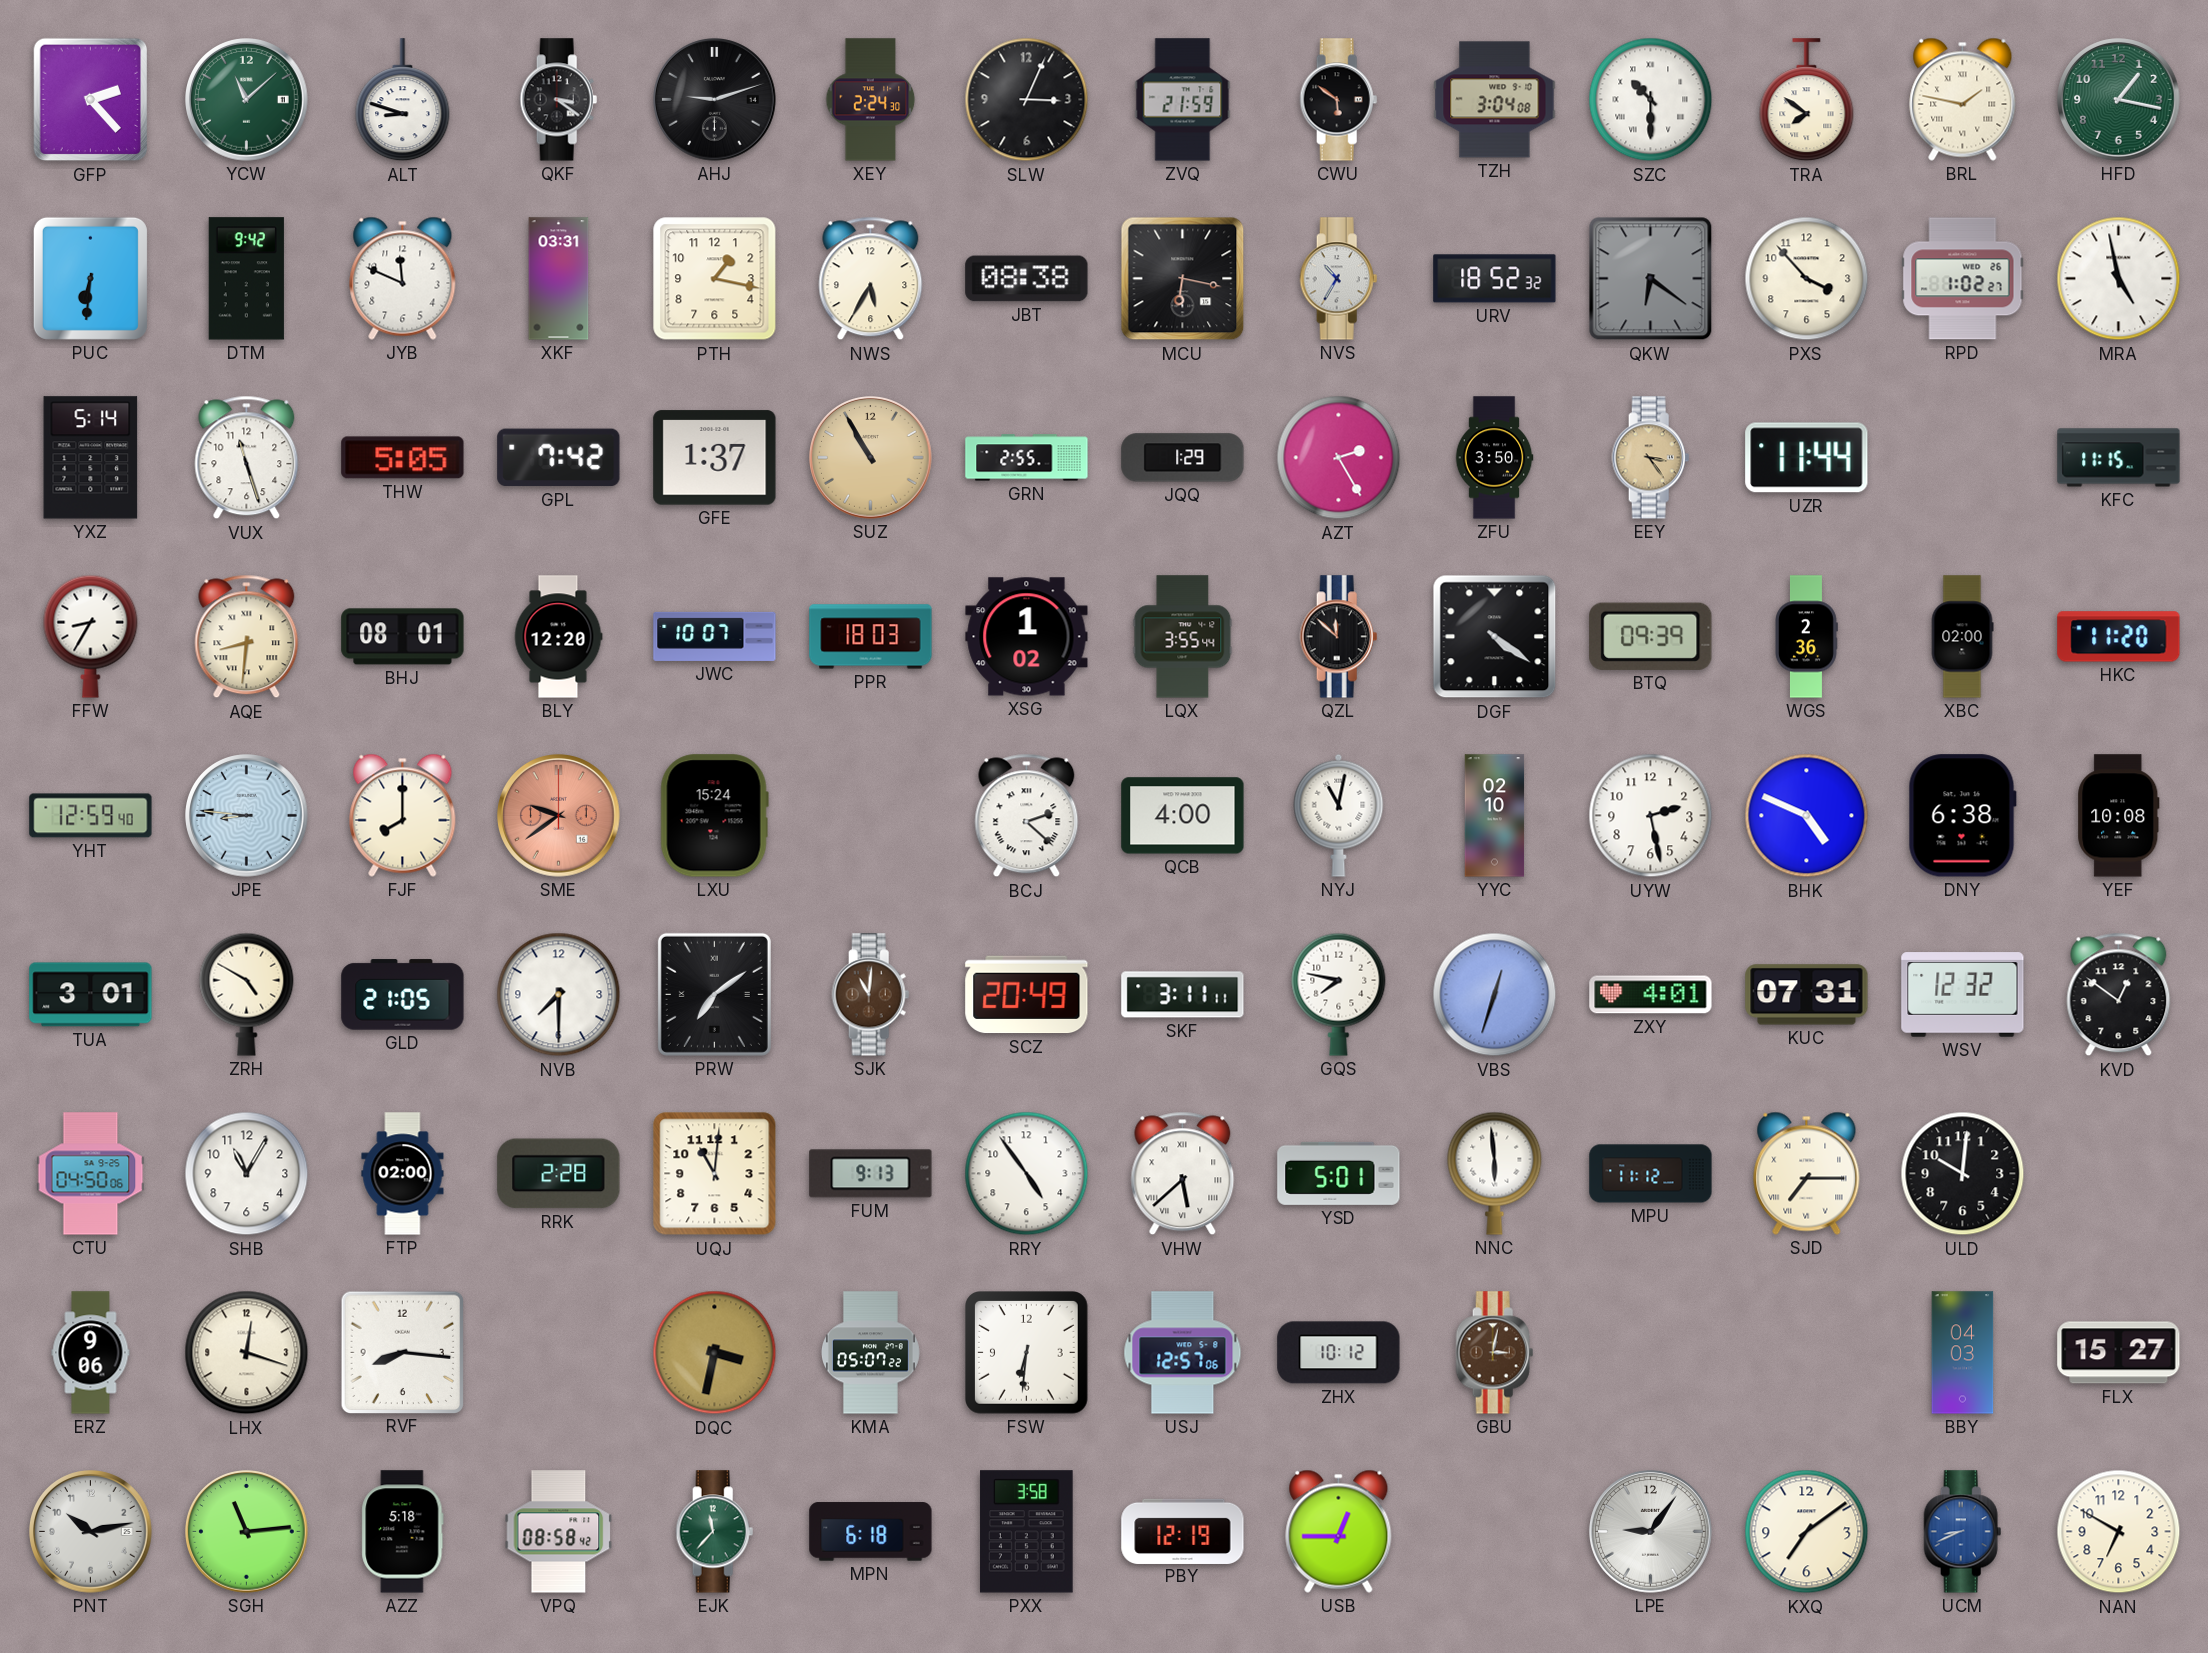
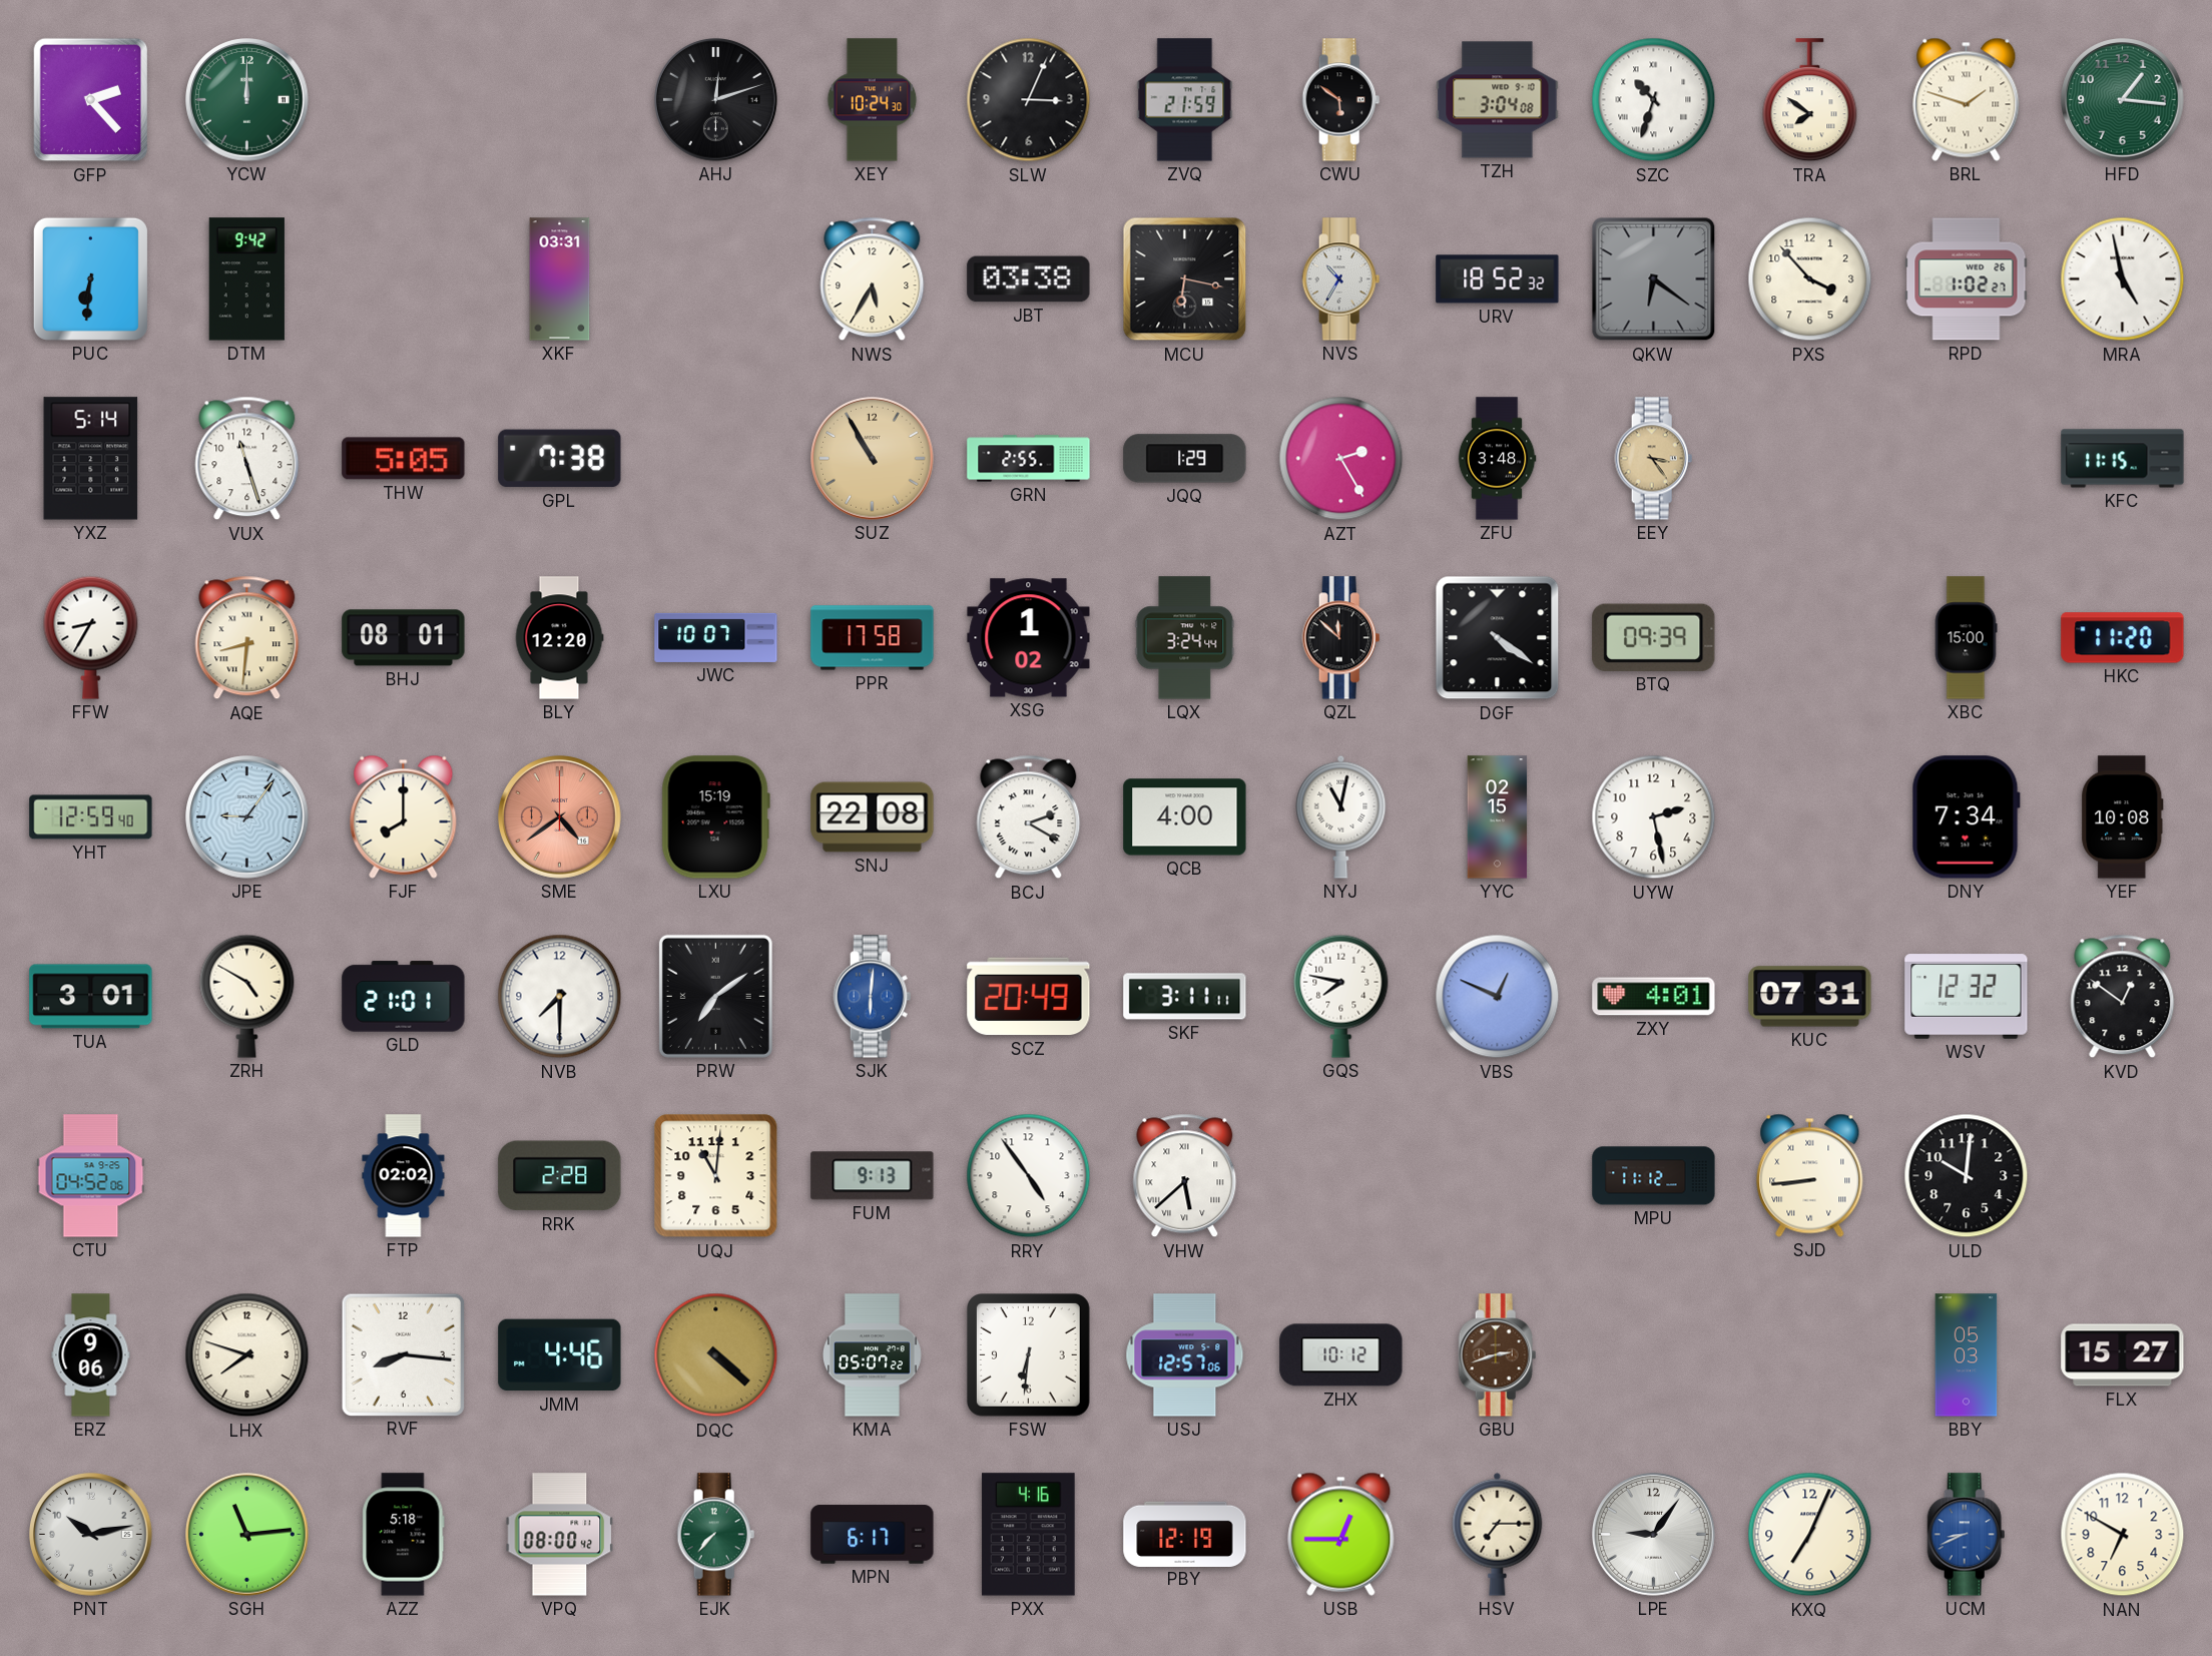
YCW: 11:08 -> 12:00
ALT: 8:48 -> none
QKF: 3:21 -> none
AHJ: 9:12 -> 12:12
XEY: 2:24 -> 10:24
SZC: 10:30 -> 10:33
BRL: 1:47 -> 1:48
HFD: 1:17 -> 1:16
JYB: 11:49 -> none
PTH: 1:17 -> none
JBT: 08:38 -> 03:38
GPL: 7:42 -> 7:38
GFE: 1:37 -> none
ZFU: 3:50 -> 3:48
UZR: 11:44 -> none
PPR: 18:03 -> 17:58
LQX: 3:55 -> 3:24
WGS: 2:36 -> none
XBC: 02:00 -> 15:00
JPE: 8:46 -> 9:06
SME: 9:39 -> 4:39
LXU: 15:24 -> 15:19
SNJ: none -> 22:08
BCJ: 2:22 -> 2:20
YYC: 02:10 -> 02:15
BHK: 4:49 -> none
DNY: 6:38 -> 7:34
GLD: 21:05 -> 21:01
SJK: 11:01 -> 6:01
SJK dial: brown -> blue
VBS: 12:33 -> 12:49
CTU: 04:50 -> 04:52
SHB: 11:05 -> none
FTP: 02:00 -> 02:02
YSD: 5:01 -> none
NNC: 5:59 -> none
SJD: 7:15 -> 8:44
LHX: 12:18 -> 7:48
JMM: none -> 4:46
DQC: 3:32 -> 4:22
GBU: 3:02 -> 2:42
BBY: 04:03 -> 05:03
VPQ: 08:58 -> 08:00
EJK: 11:37 -> 7:37
MPN: 6:18 -> 6:17
PXX: 3:58 -> 4:16
HSV: none -> 7:15
KXQ: 7:09 -> 7:04
